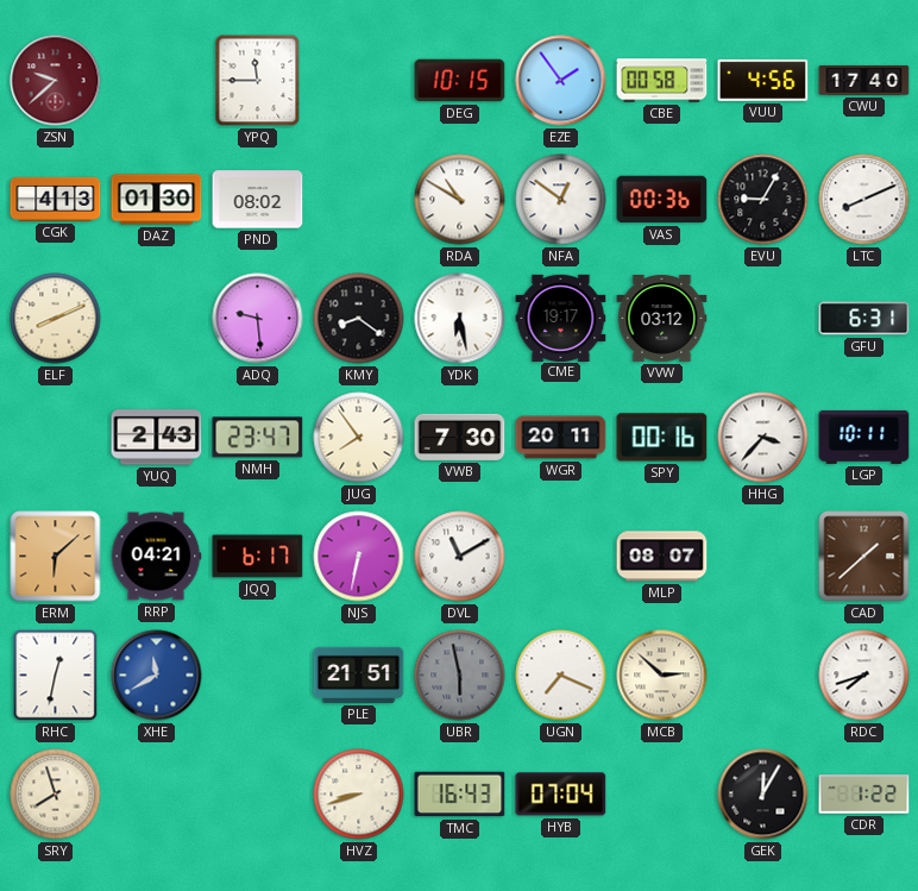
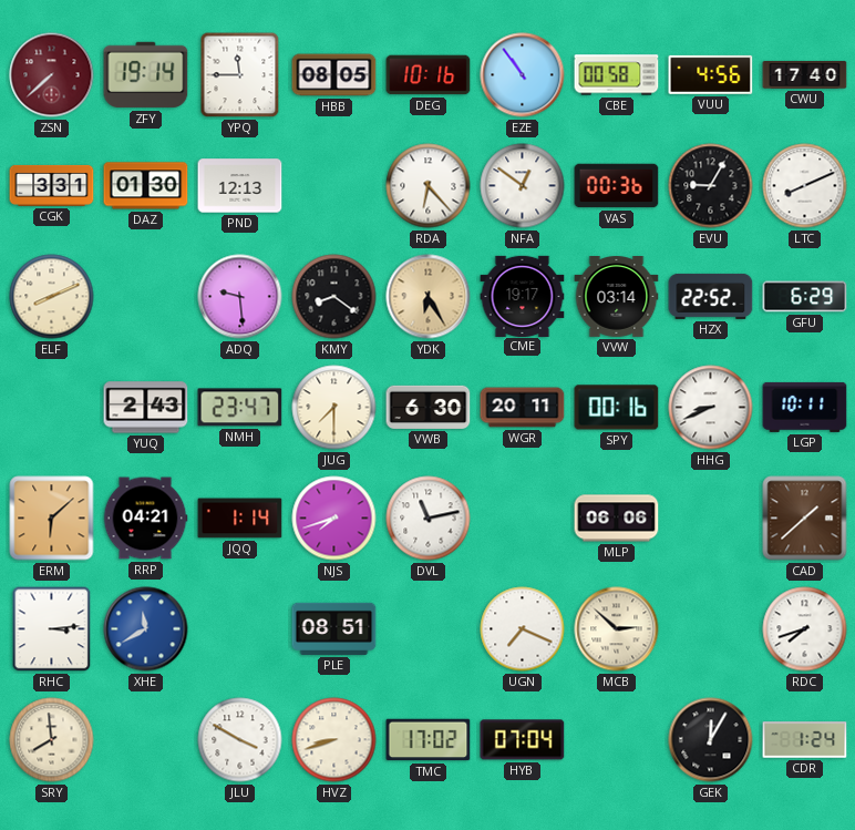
ZSN: 9:38 -> 7:38
ZFY: none -> 19:14
HBB: none -> 08:05
DEG: 10:15 -> 10:16
EZE: 1:54 -> 10:54
CGK: 4:13 -> 3:31
PND: 08:02 -> 12:13
RDA: 10:50 -> 6:23
YDK: 6:28 -> 6:25
YDK dial: white -> champagne
VVW: 03:12 -> 03:14
HZX: none -> 22:52
GFU: 6:31 -> 6:29
JUG: 7:54 -> 7:30
VWB: 7:30 -> 6:30
HHG: 3:37 -> 8:41
JQQ: 6:17 -> 1:14
NJS: 6:32 -> 7:42
DVL: 11:10 -> 11:13
MLP: 08:07 -> 06:06
RHC: 12:32 -> 3:14
PLE: 21:51 -> 08:51
UBR: 5:58 -> none
SRY: 7:57 -> 7:59
JLU: none -> 3:50
TMC: 16:43 -> 17:02
CDR: 1:22 -> 1:24
